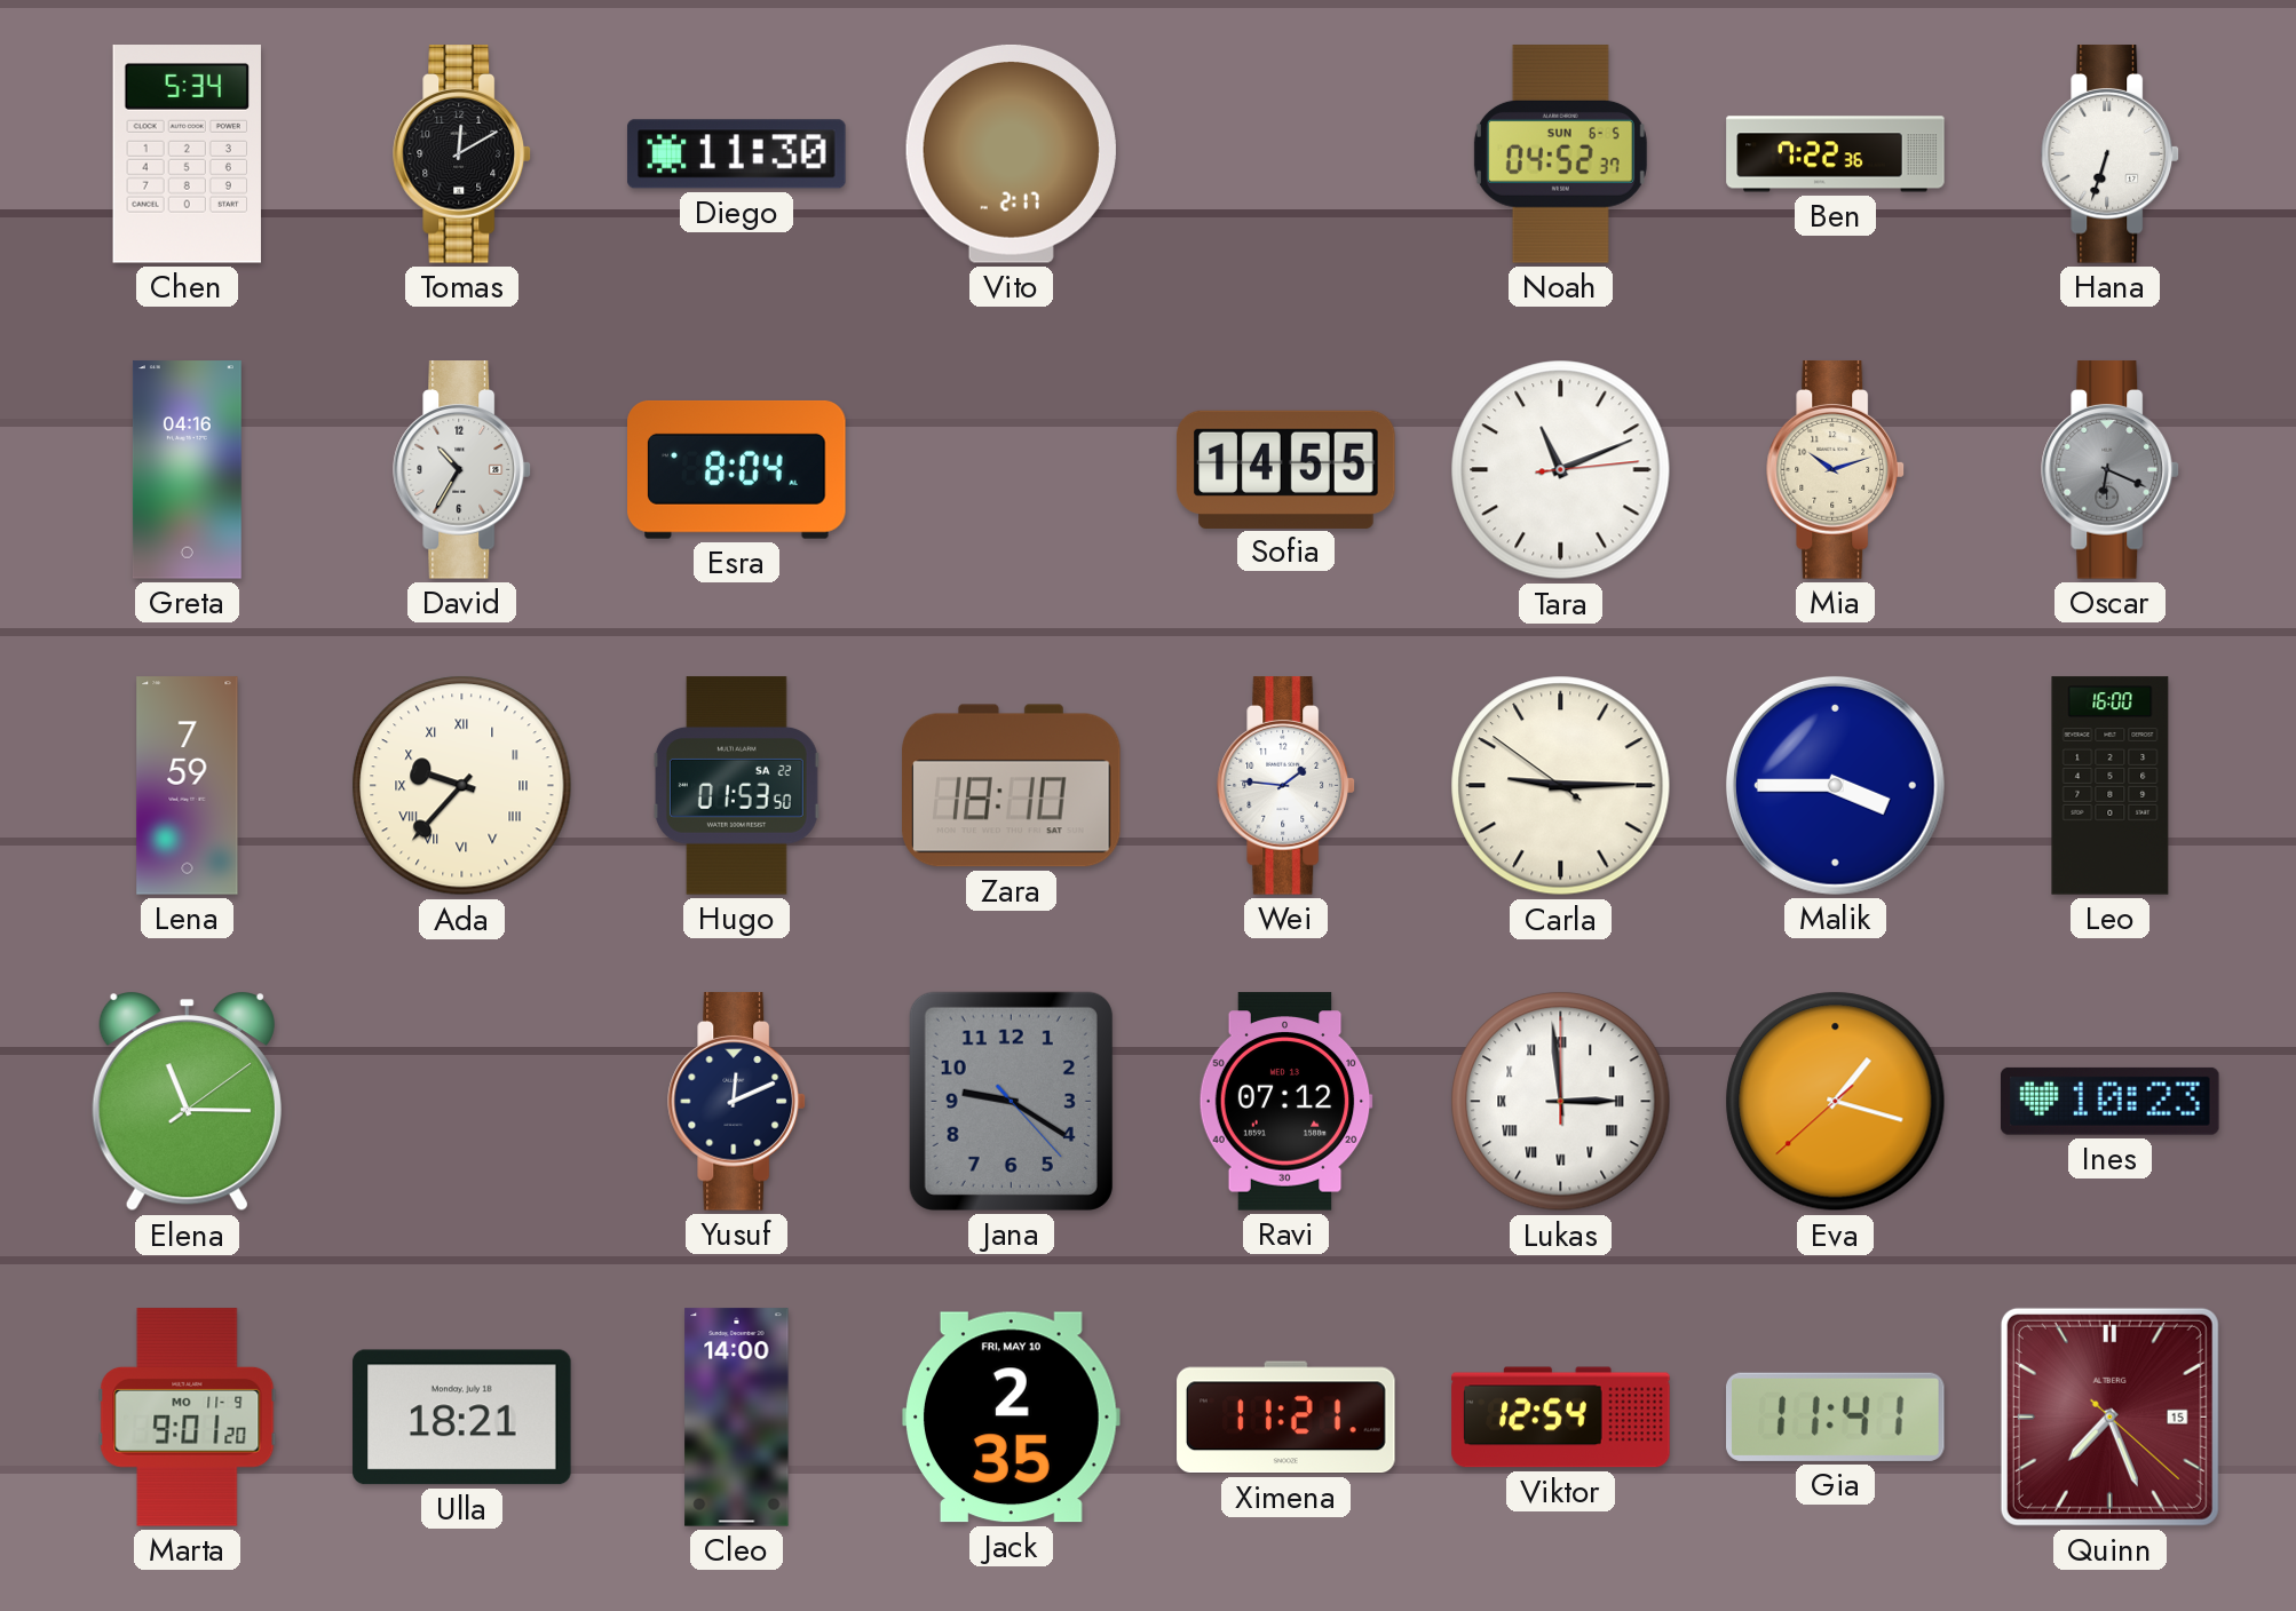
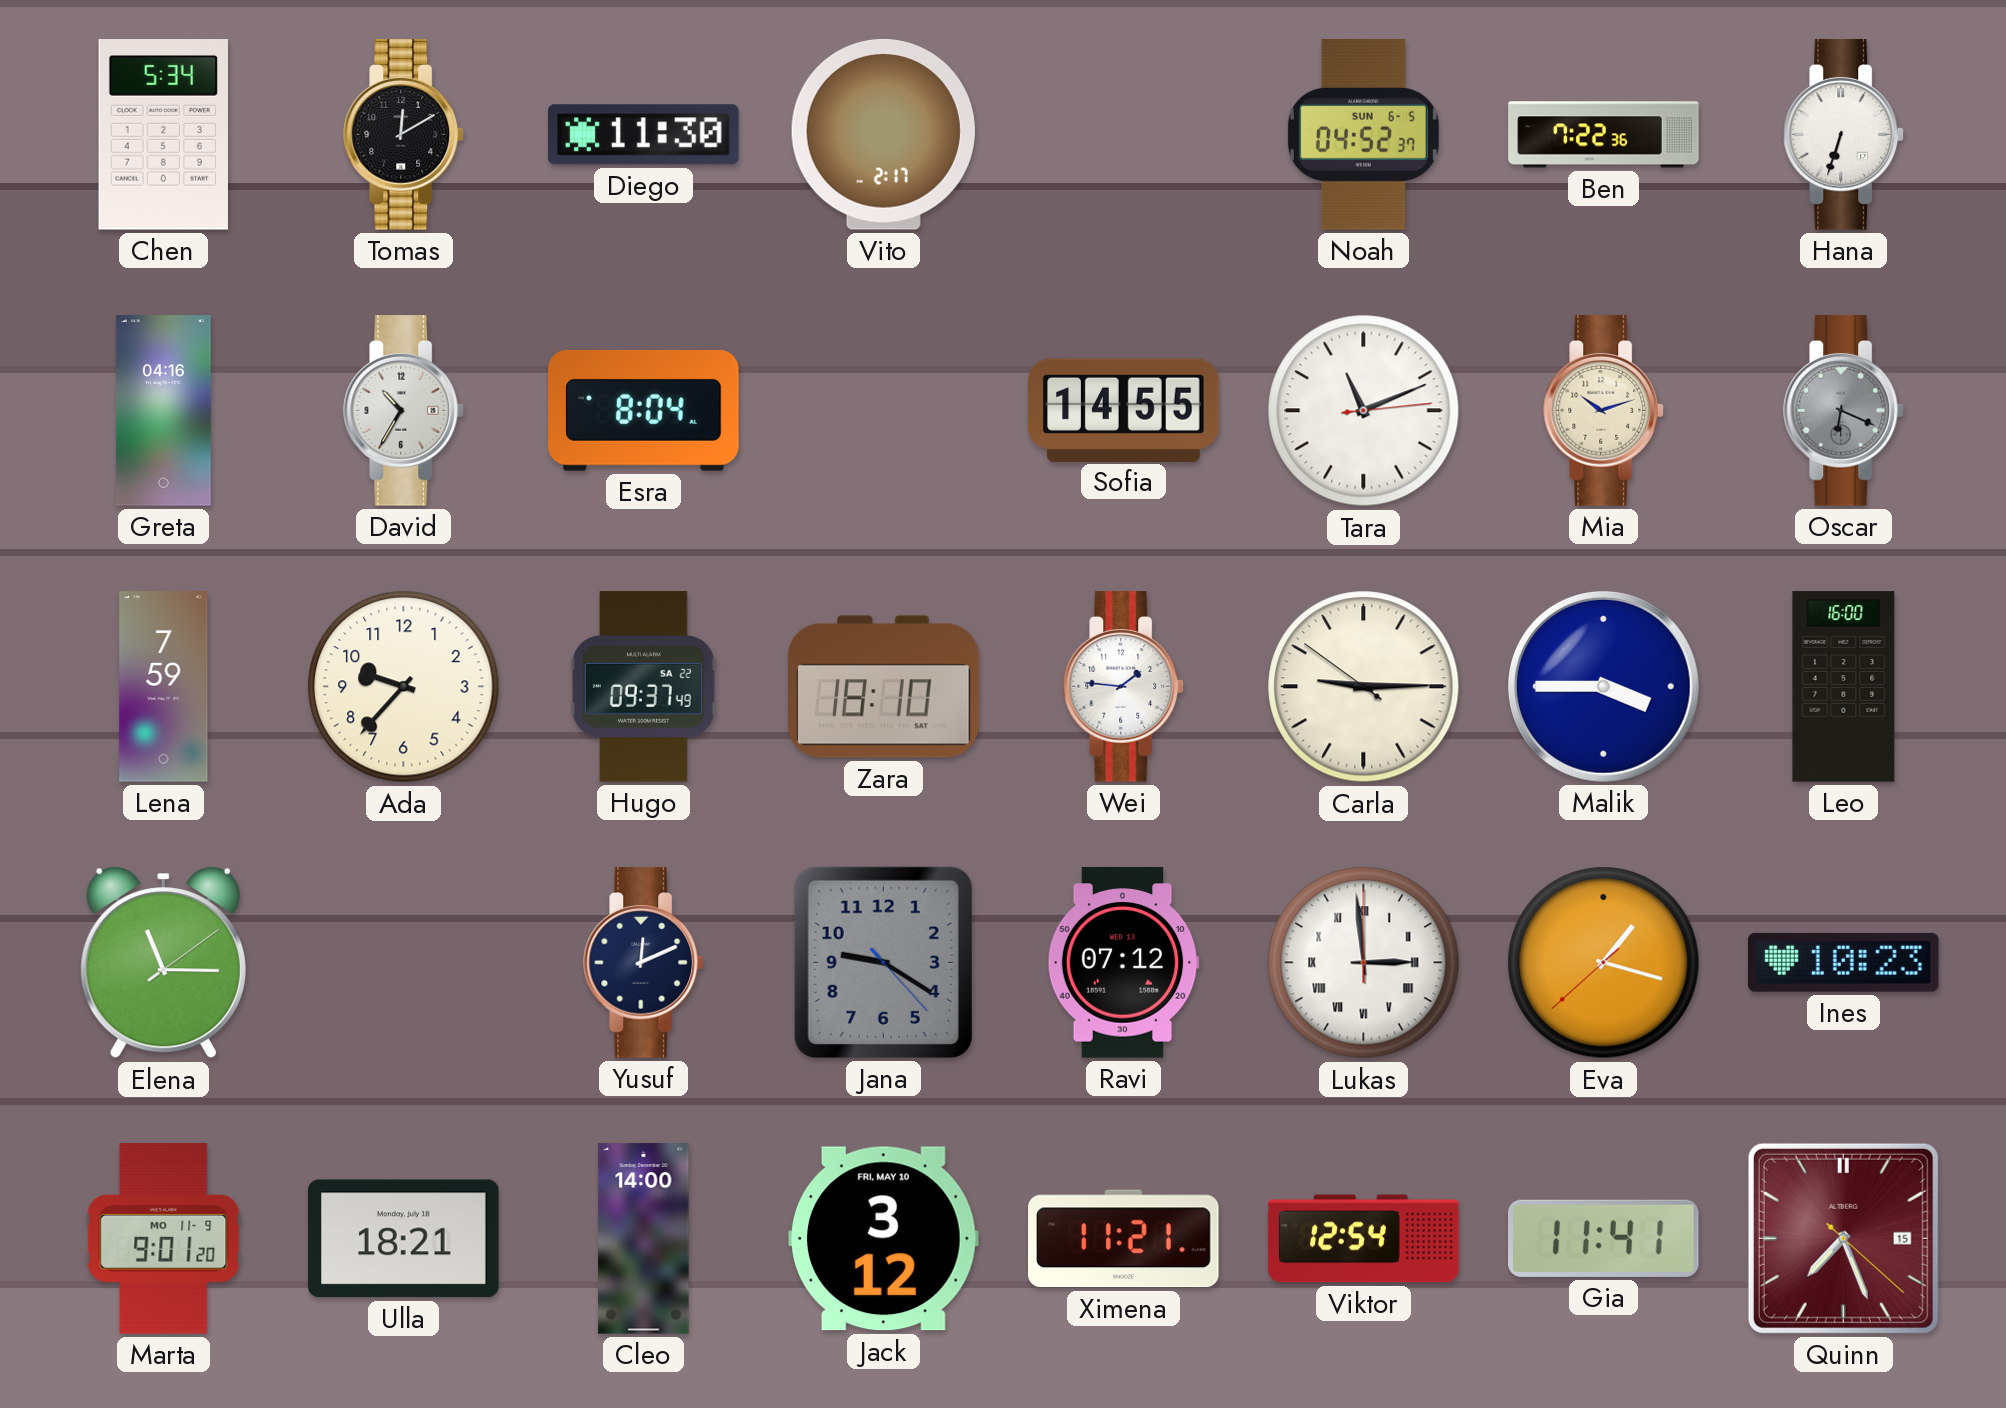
Ada numerals: Roman -> Arabic
Hugo: 01:53 -> 09:37
Jack: 2:35 -> 3:12
